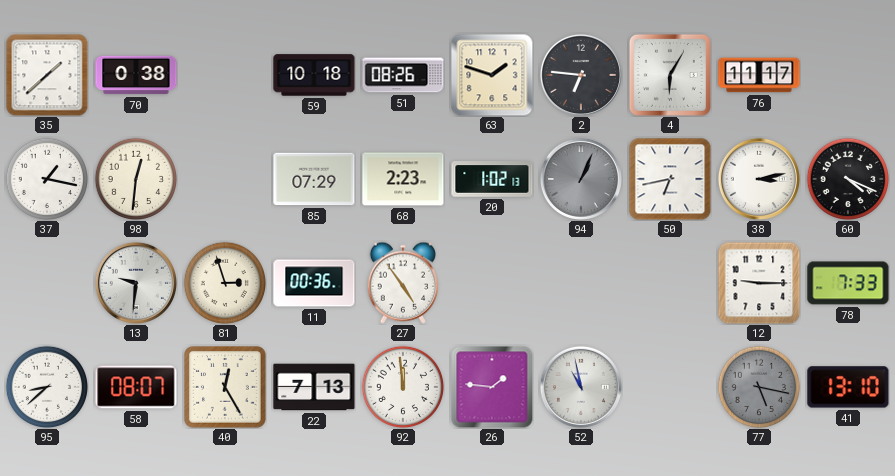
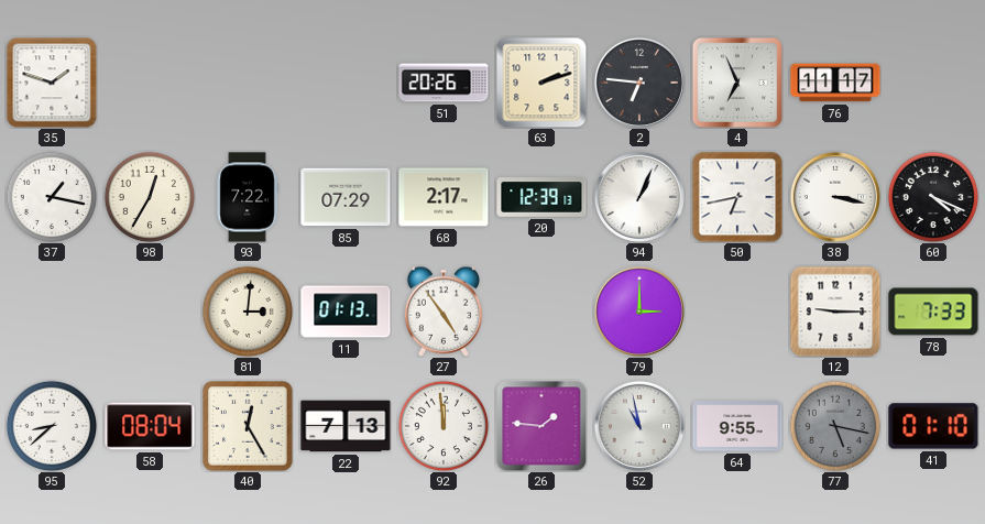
35: 1:38 -> 1:48
70: 0:38 -> none
59: 10:18 -> none
51: 08:26 -> 20:26
63: 1:48 -> 2:12
4: 6:05 -> 6:56
98: 12:31 -> 12:35
93: none -> 7:22
68: 2:23 -> 2:17
20: 1:02 -> 12:39
94 dial: grey -> white
38: 3:13 -> 3:17
13: 9:31 -> none
81: 2:57 -> 3:01
11: 00:36 -> 01:13
79: none -> 3:00
58: 08:07 -> 08:04
64: none -> 9:55
41: 13:10 -> 01:10
